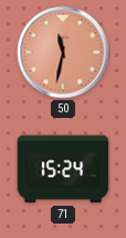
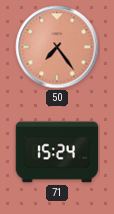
50: 11:32 -> 7:24
